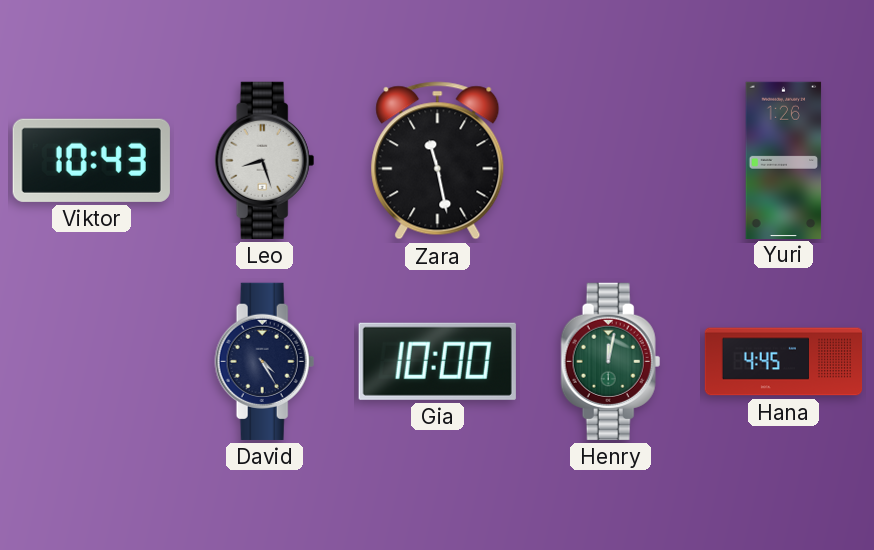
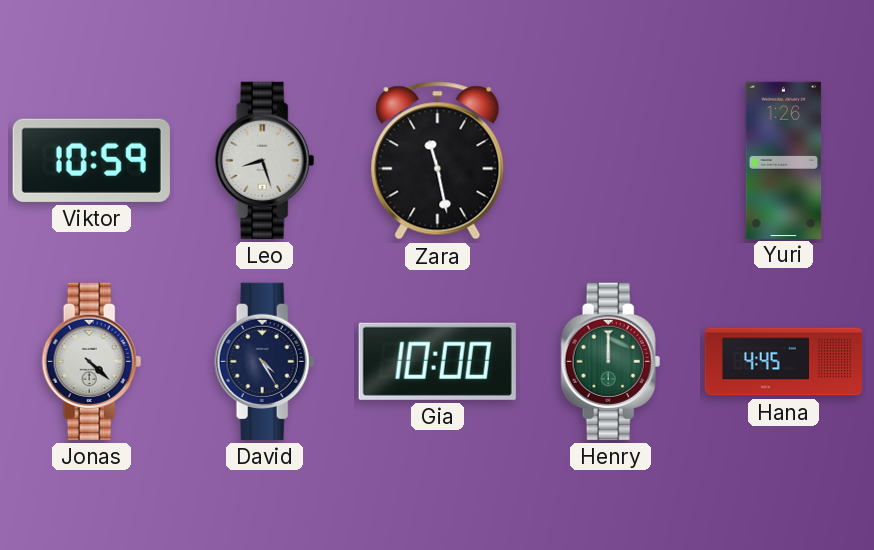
Viktor: 10:43 -> 10:59
Jonas: none -> 4:22
Henry: 12:02 -> 12:00
